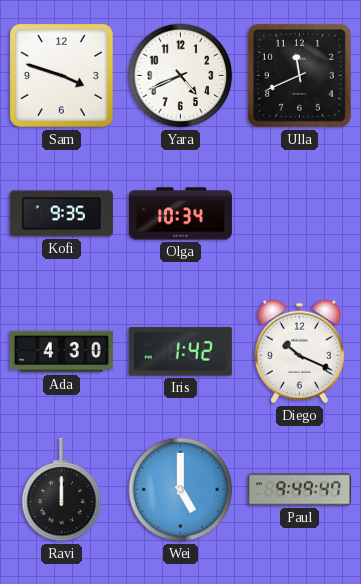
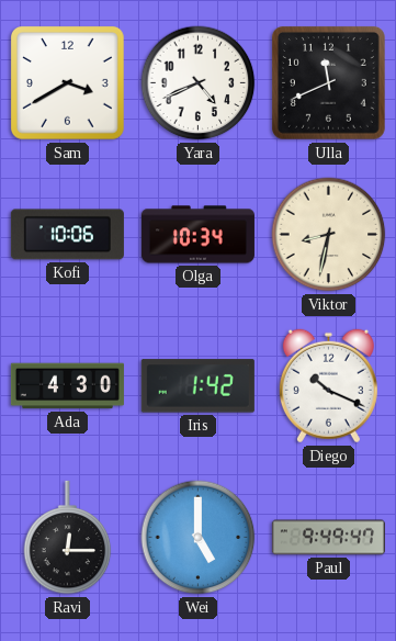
Sam: 3:48 -> 3:40
Kofi: 9:35 -> 10:06
Viktor: none -> 8:32
Ravi: 12:00 -> 12:15
